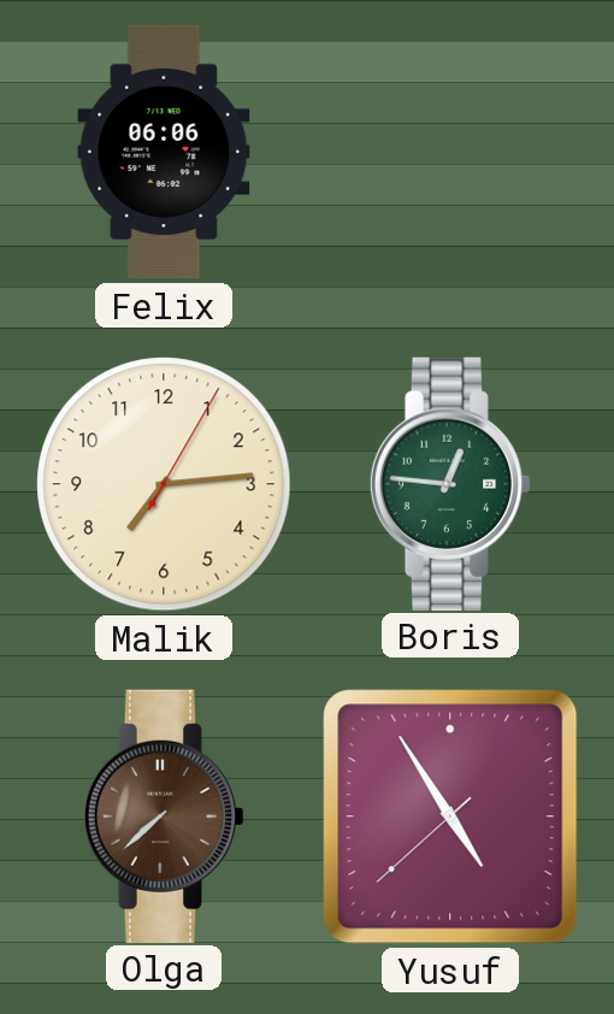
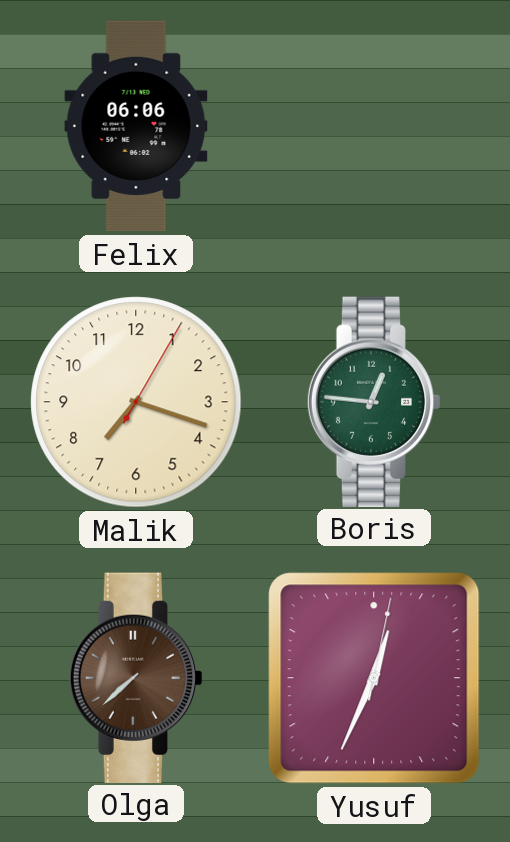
Malik: 7:14 -> 7:18
Yusuf: 4:54 -> 12:34
